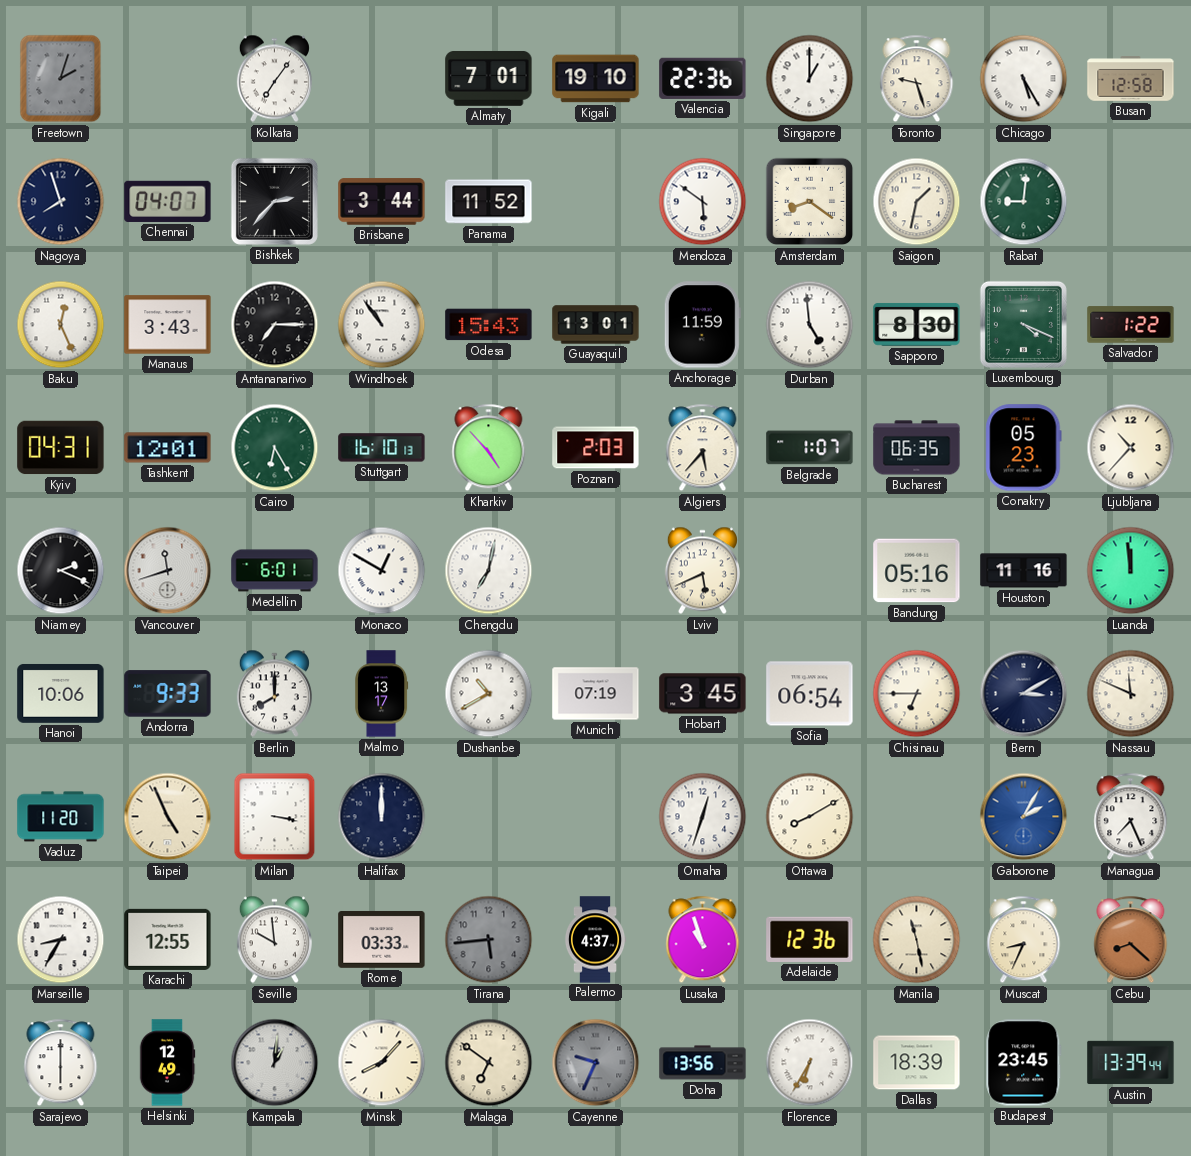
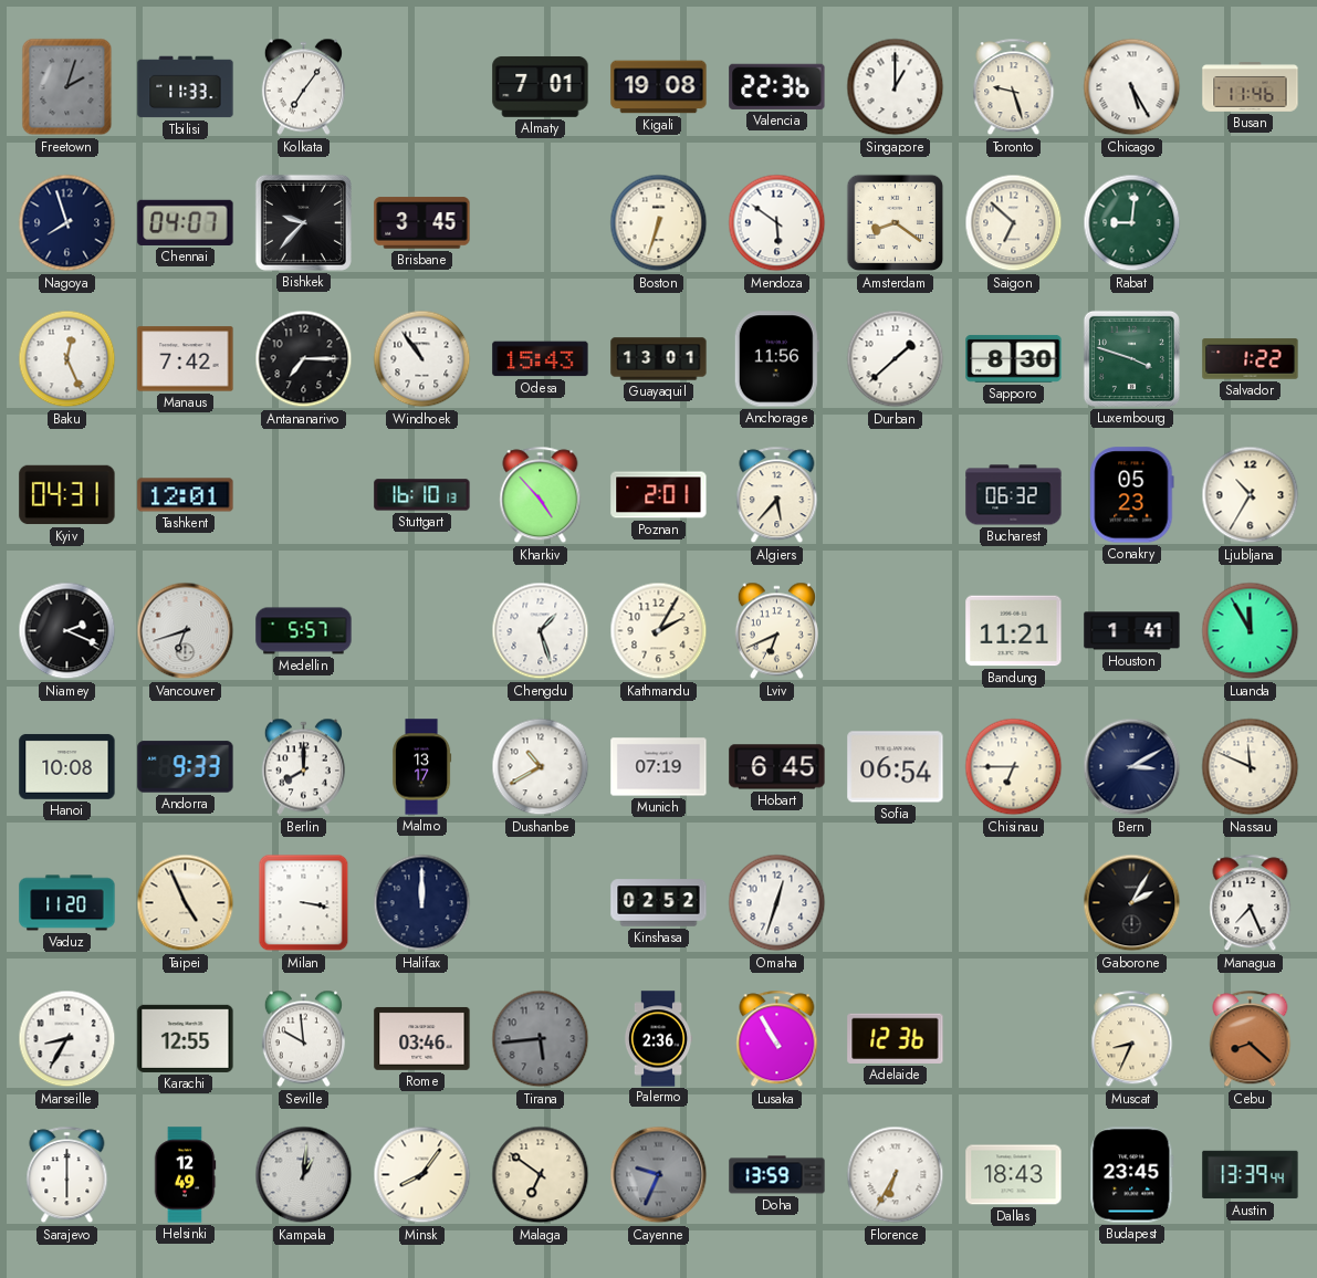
Tbilisi: none -> 11:33
Kigali: 19:10 -> 19:08
Busan: 12:58 -> 11:46
Bishkek: 2:37 -> 9:37
Brisbane: 3:44 -> 3:45
Panama: 11:52 -> none
Boston: none -> 6:33
Saigon: 1:32 -> 6:52
Manaus: 3:43 -> 7:42
Anchorage: 11:59 -> 11:56
Durban: 4:59 -> 1:38
Luxembourg: 4:19 -> 3:48
Cairo: 6:25 -> none
Poznan: 2:03 -> 2:01
Belgrade: 1:07 -> none
Bucharest: 06:35 -> 06:32
Ljubljana: 10:37 -> 10:35
Vancouver: 11:42 -> 6:42
Medellin: 6:01 -> 5:57
Monaco: 12:50 -> none
Chengdu: 7:02 -> 1:27
Kathmandu: none -> 2:05
Lviv: 5:41 -> 6:41
Bandung: 05:16 -> 11:21
Houston: 11:16 -> 1:41
Luanda: 11:59 -> 11:55
Hanoi: 10:06 -> 10:08
Hobart: 3:45 -> 6:45
Kinshasa: none -> 02:52
Ottawa: 8:10 -> none
Gaborone dial: blue -> black
Rome: 03:33 -> 03:46
Palermo: 4:37 -> 2:36
Lusaka: 10:57 -> 10:55
Manila: 11:28 -> none
Minsk: 8:07 -> 8:06
Doha: 13:56 -> 13:59
Dallas: 18:39 -> 18:43
